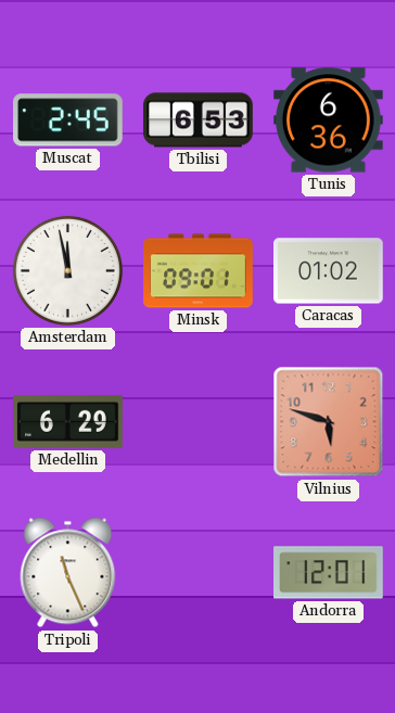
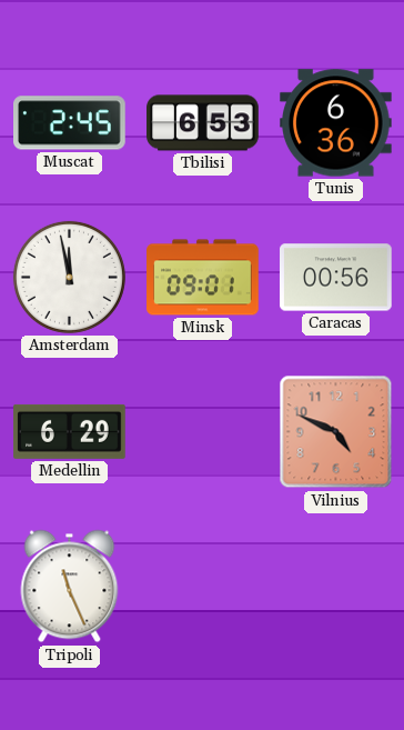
Caracas: 01:02 -> 00:56
Vilnius: 5:48 -> 4:49
Andorra: 12:01 -> none
